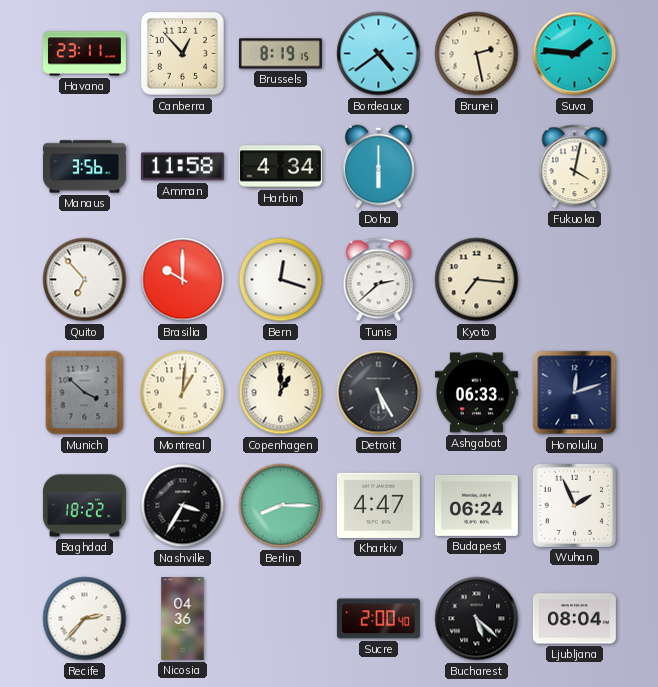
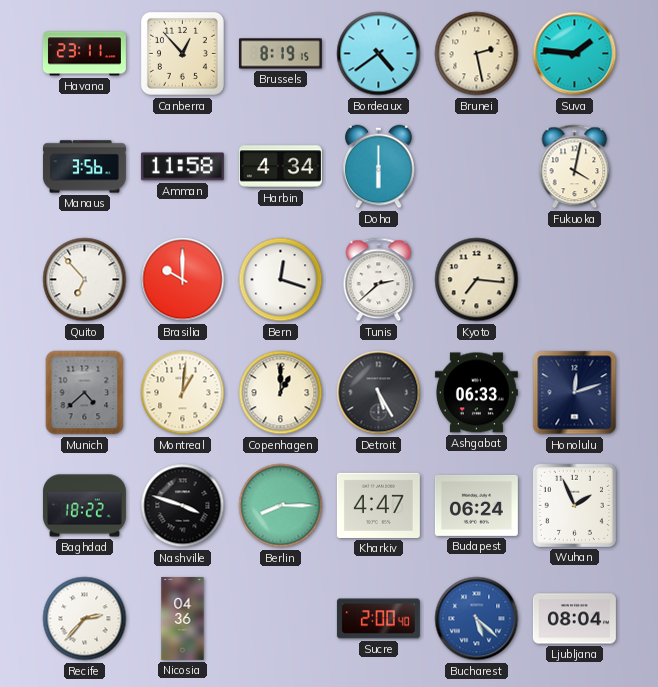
Munich: 3:52 -> 4:38
Nashville: 3:35 -> 3:48
Bucharest dial: black -> blue
